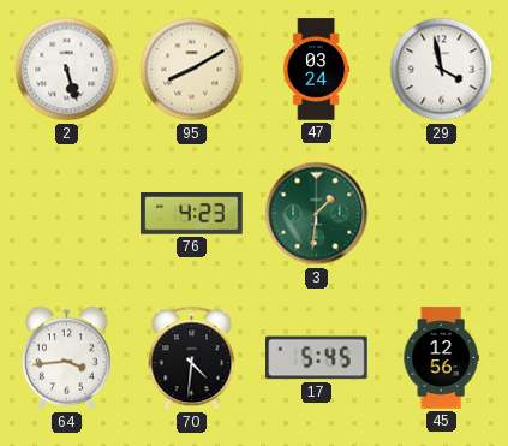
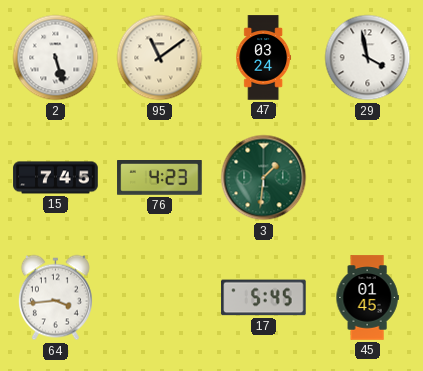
95: 8:10 -> 11:09
15: none -> 7:45
70: 4:31 -> none
45: 12:56 -> 01:45
